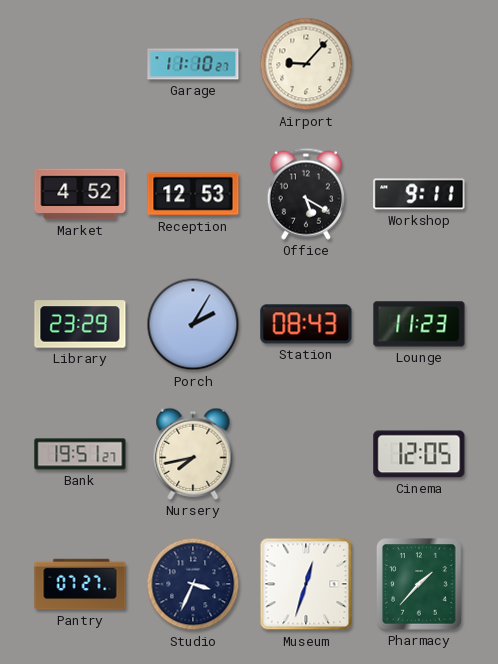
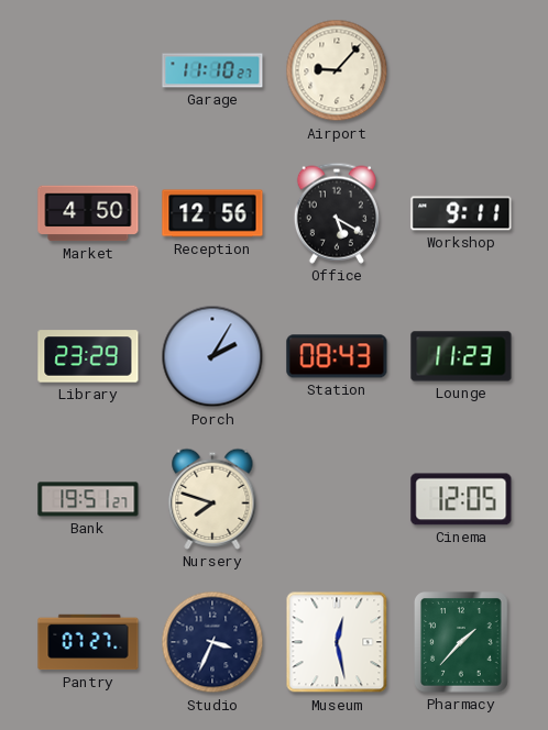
Market: 4:52 -> 4:50
Reception: 12:53 -> 12:56
Nursery: 7:43 -> 7:48
Museum: 12:33 -> 12:28
